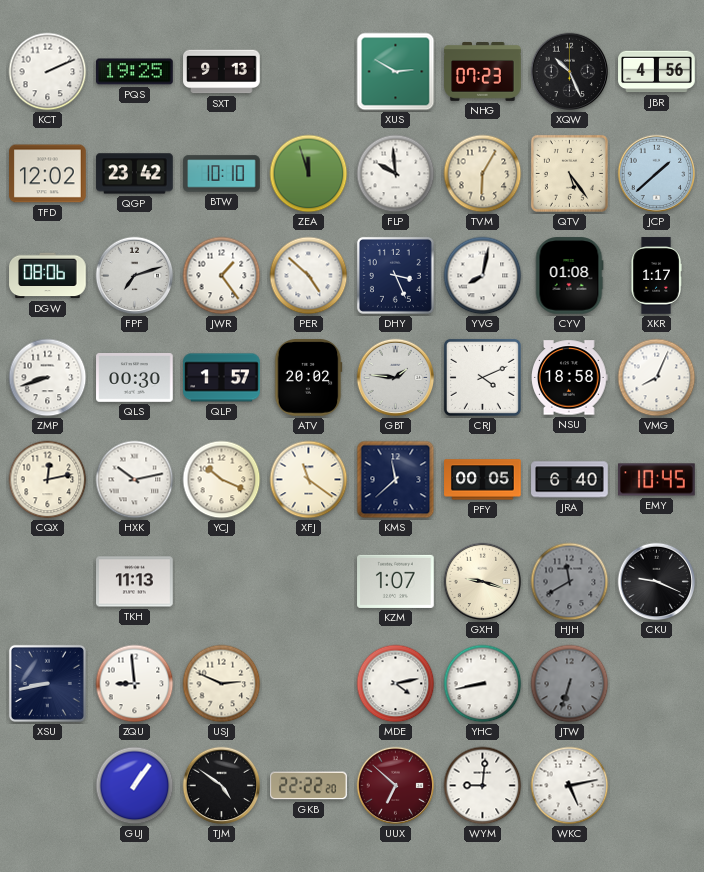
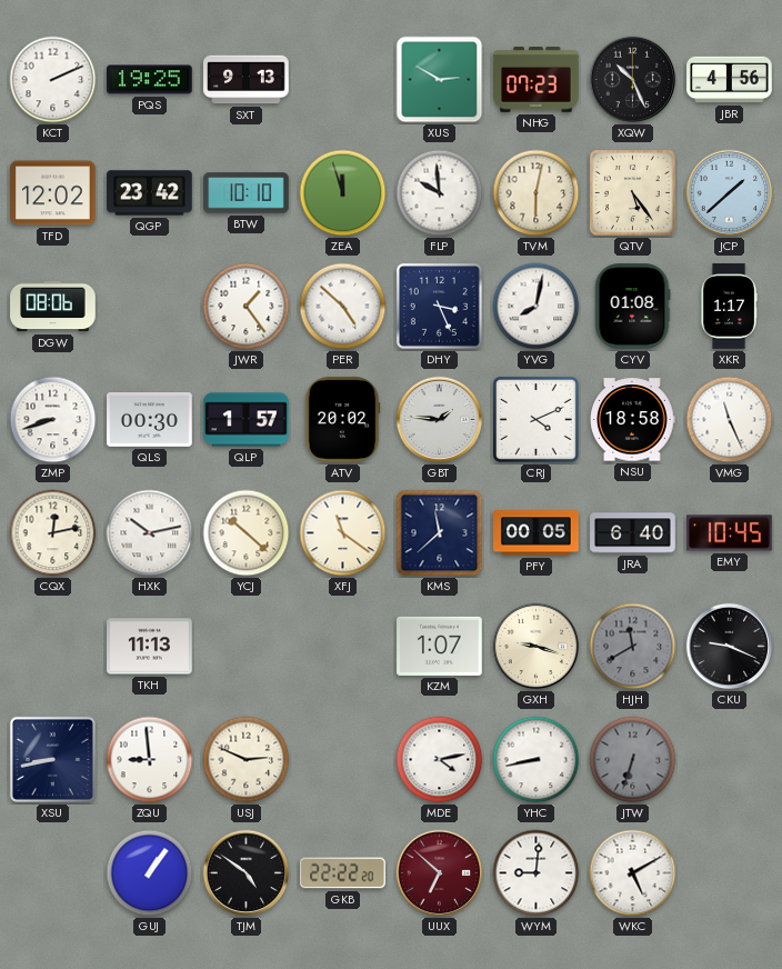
TVM: 6:05 -> 6:02
FPF: 7:12 -> none
VMG: 8:04 -> 11:26
YCJ: 10:19 -> 10:22
WKC: 5:13 -> 5:10
